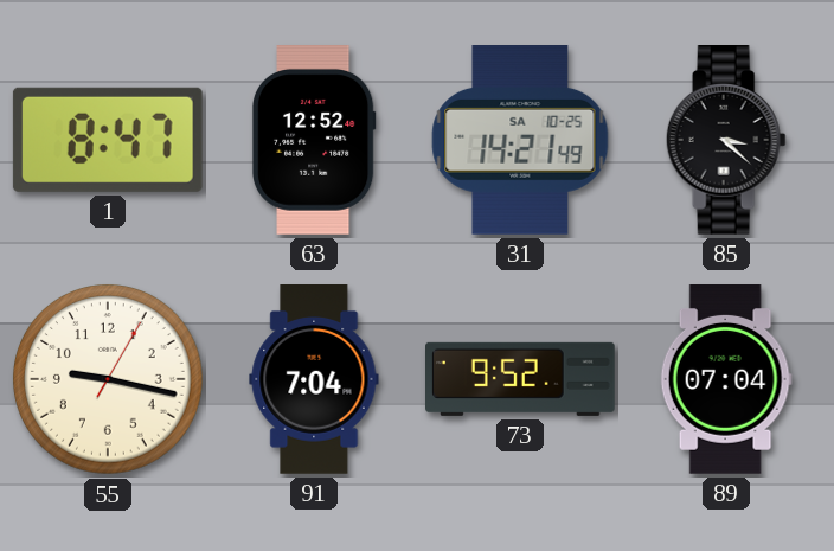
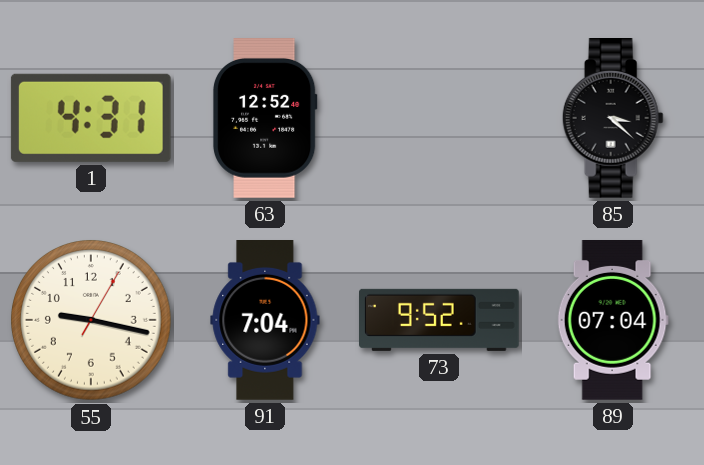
1: 8:47 -> 4:31
31: 14:21 -> none
